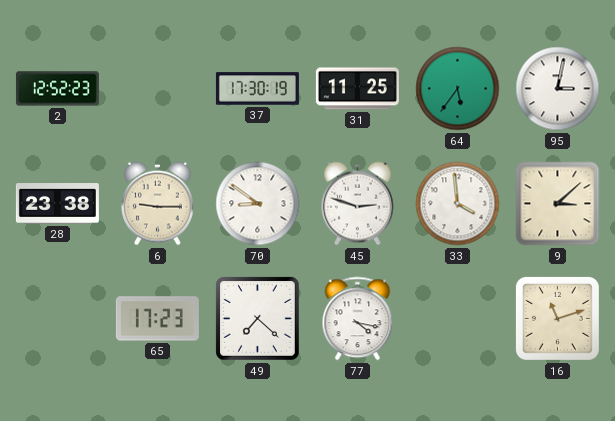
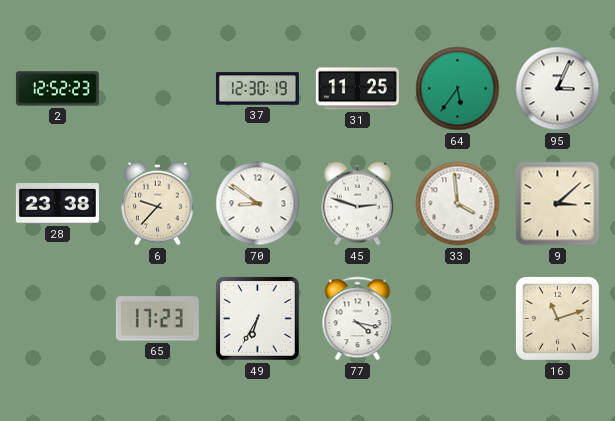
37: 17:30 -> 12:30
95: 3:02 -> 3:04
6: 9:15 -> 9:37
49: 7:22 -> 6:35
